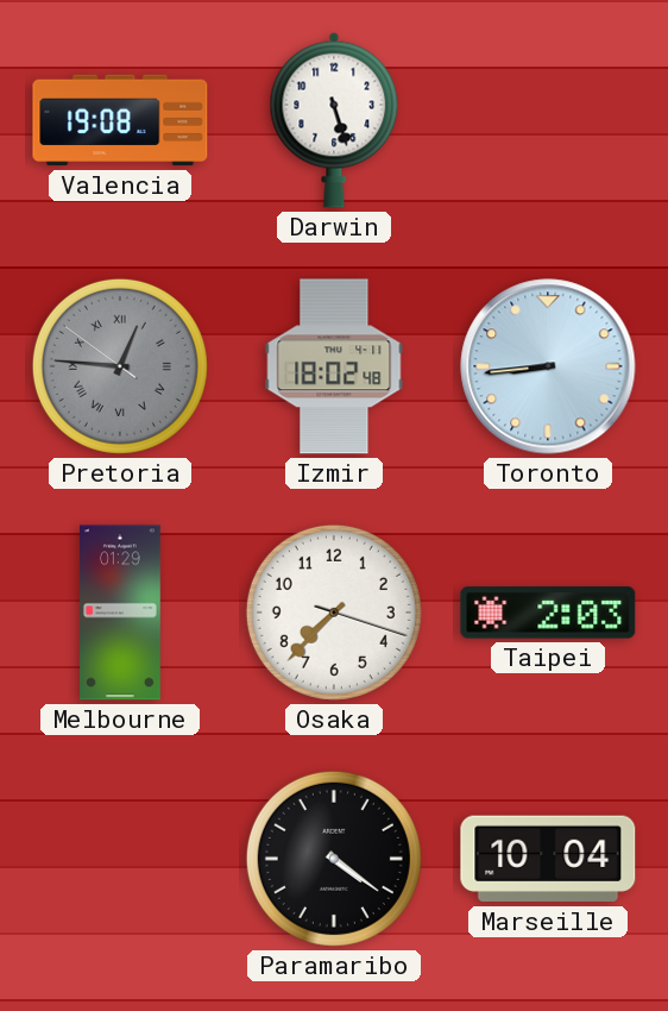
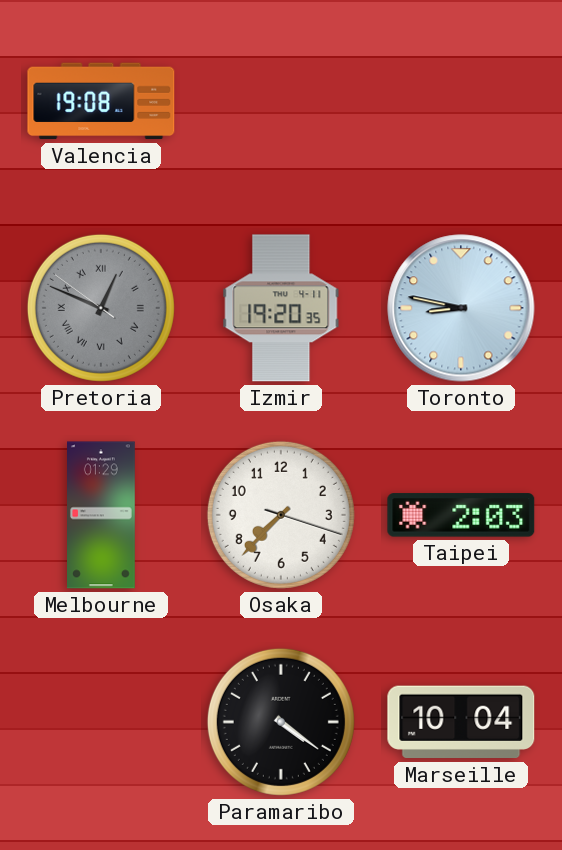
Darwin: 5:27 -> none
Pretoria: 12:45 -> 12:48
Izmir: 18:02 -> 19:20
Toronto: 8:44 -> 8:47
